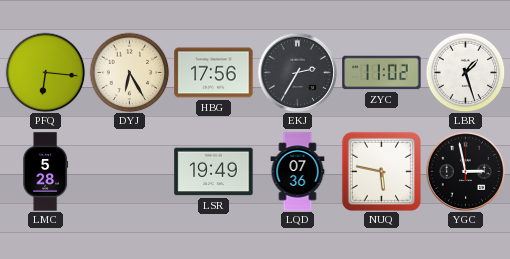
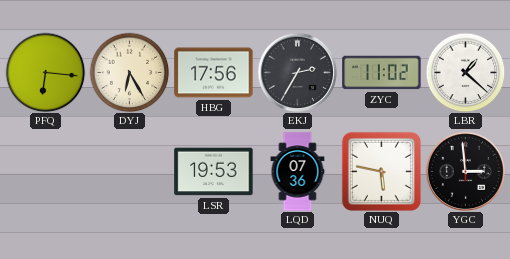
LBR: 1:27 -> 1:22
LMC: 5:28 -> none
LSR: 19:49 -> 19:53
YGC: 2:58 -> 2:59
